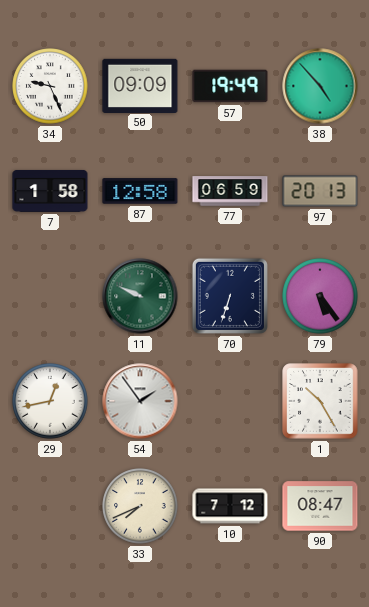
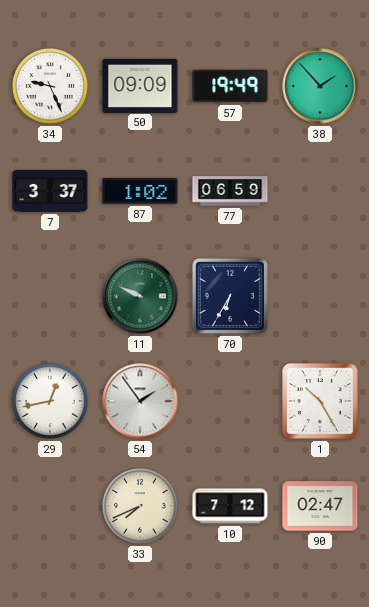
38: 4:53 -> 1:53
7: 1:58 -> 3:37
87: 12:58 -> 1:02
97: 20:13 -> none
70: 6:33 -> 6:35
79: 5:24 -> none
90: 08:47 -> 02:47
